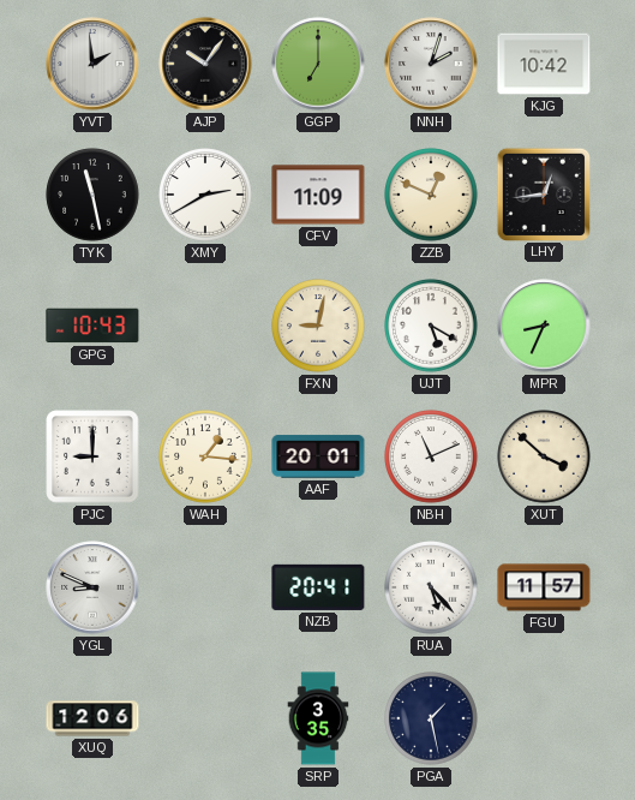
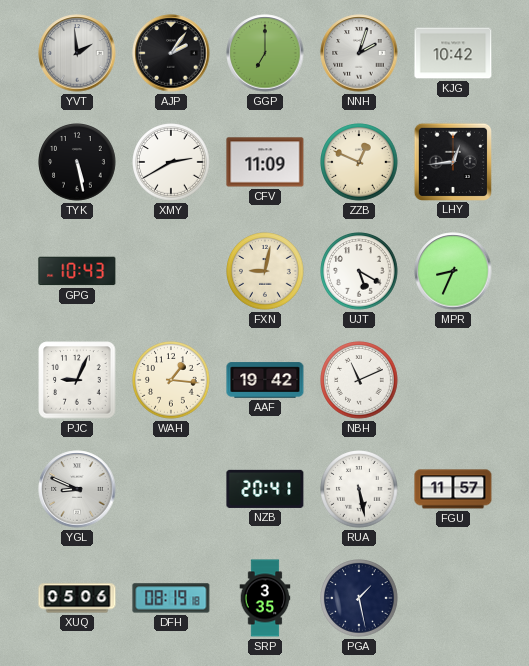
AJP: 10:06 -> 2:06
TYK: 11:28 -> 5:28
PJC: 9:00 -> 9:04
AAF: 20:01 -> 19:42
XUT: 3:52 -> none
RUA: 5:23 -> 5:28
XUQ: 12:06 -> 05:06
DFH: none -> 08:19
